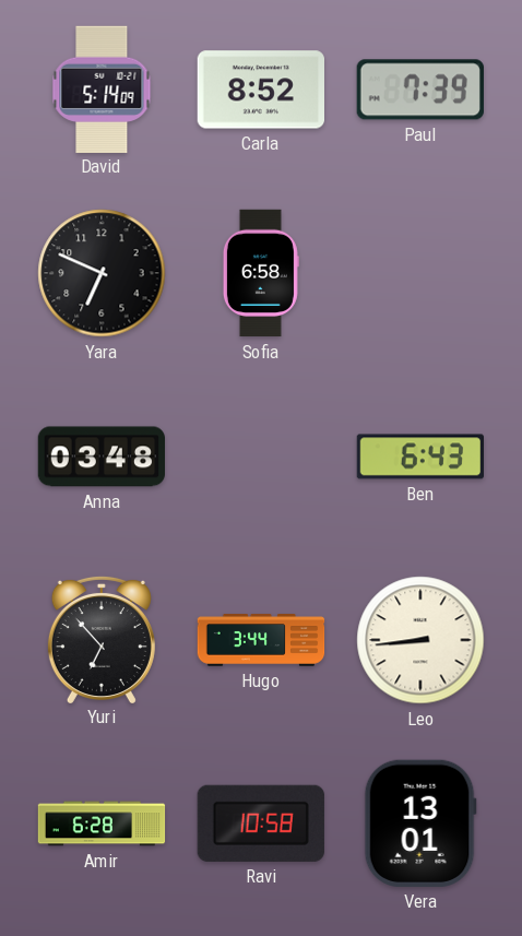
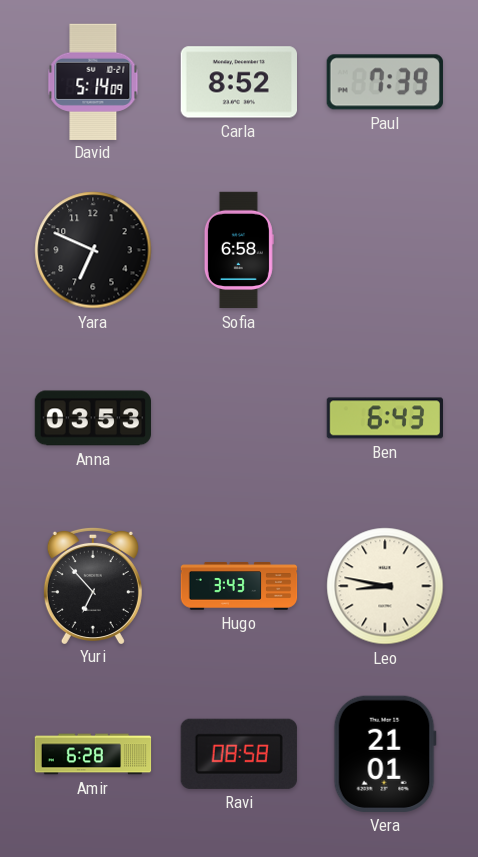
Anna: 03:48 -> 03:53
Hugo: 3:44 -> 3:43
Leo: 8:44 -> 8:47
Ravi: 10:58 -> 08:58
Vera: 13:01 -> 21:01
